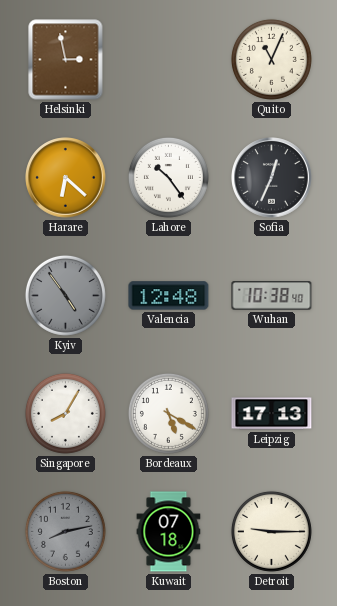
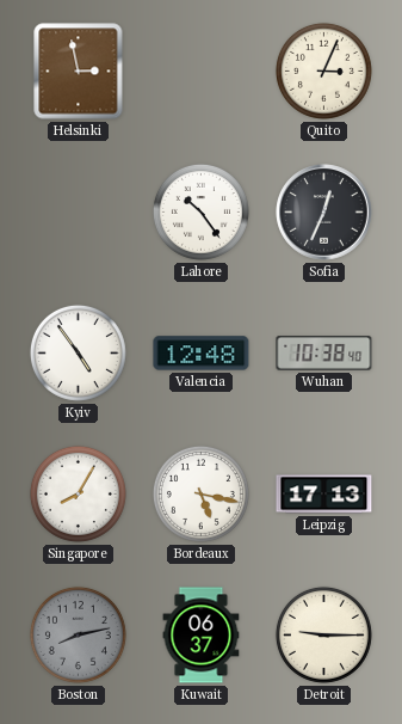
Quito: 11:04 -> 3:04
Harare: 6:22 -> none
Kyiv dial: grey -> white
Bordeaux: 5:20 -> 5:17
Kuwait: 07:18 -> 06:37
